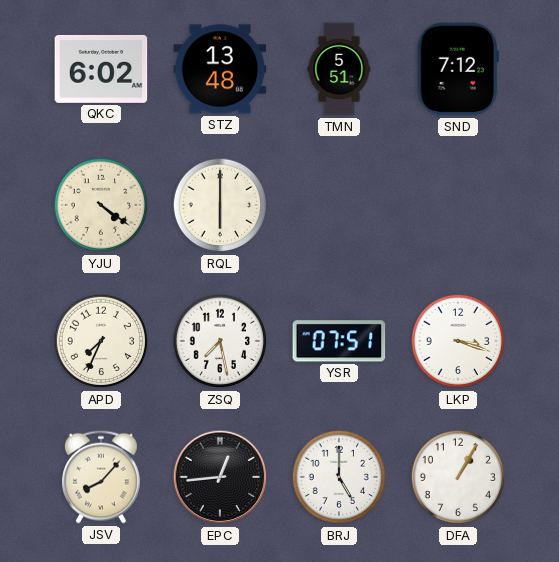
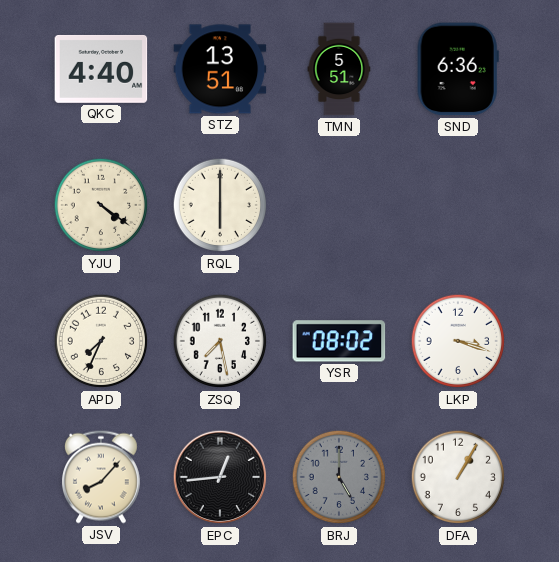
QKC: 6:02 -> 4:40
STZ: 13:48 -> 13:51
SND: 7:12 -> 6:36
YSR: 07:51 -> 08:02
BRJ dial: white -> grey
